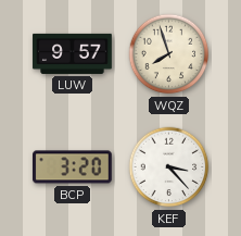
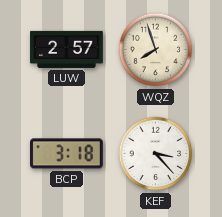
LUW: 9:57 -> 2:57
BCP: 3:20 -> 3:18
